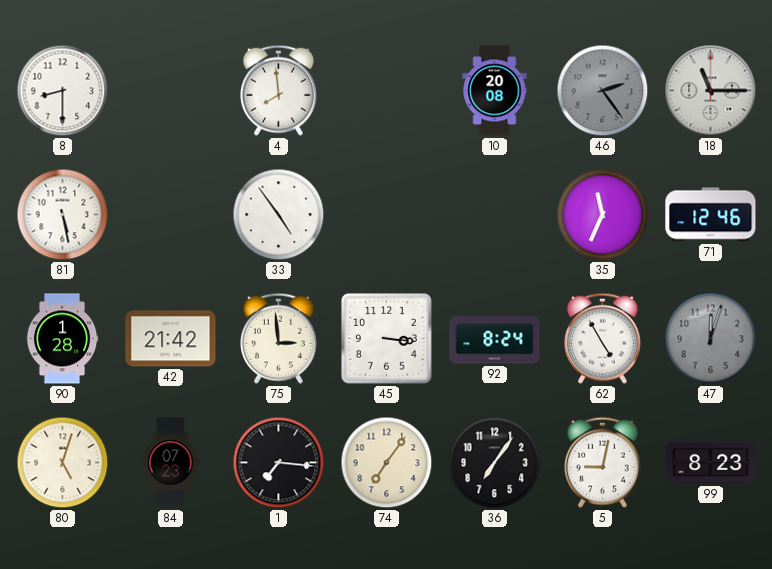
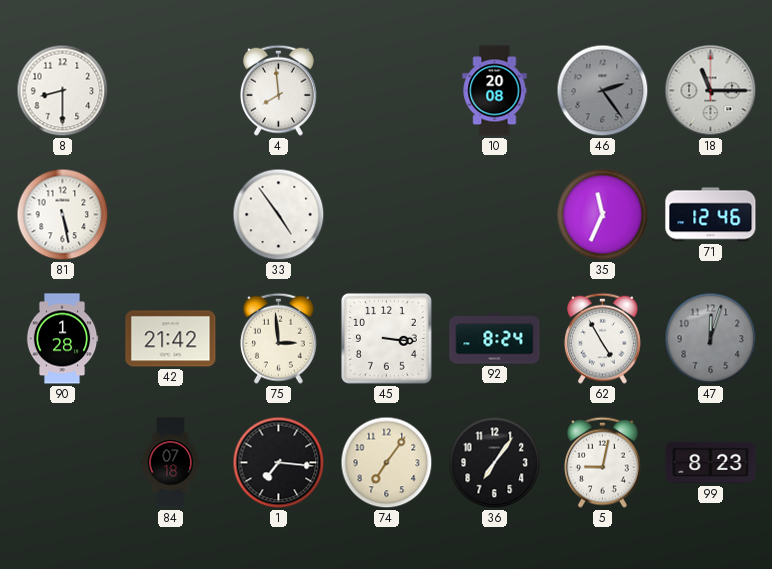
80: 5:03 -> none
84: 07:23 -> 07:18
